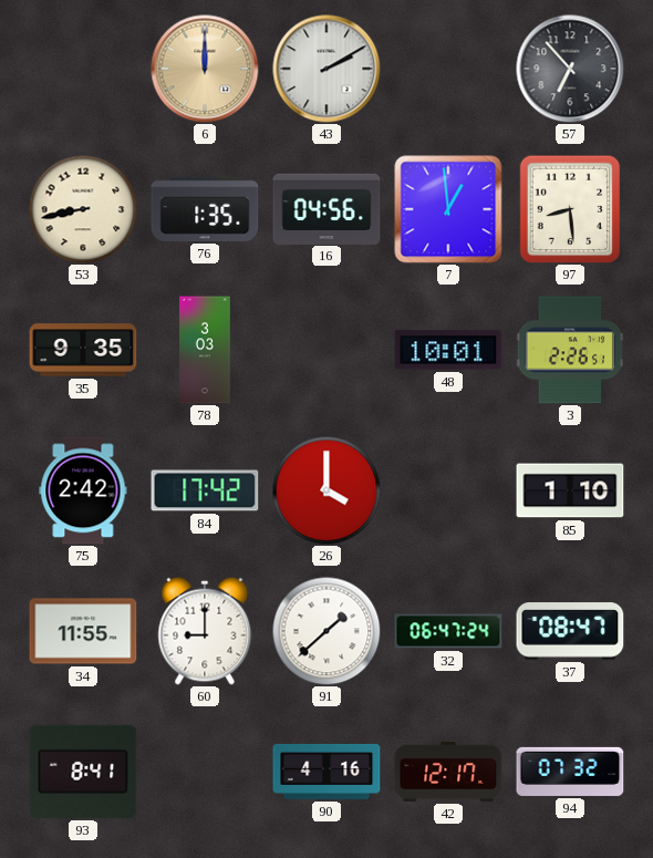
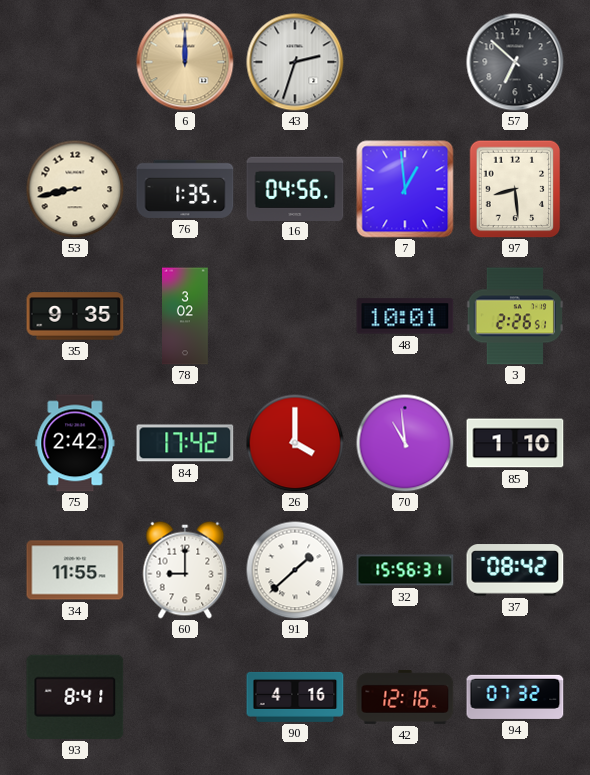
43: 2:10 -> 2:33
57: 6:53 -> 6:52
78: 3:03 -> 3:02
70: none -> 10:59
32: 06:47 -> 15:56
37: 08:47 -> 08:42
42: 12:17 -> 12:16
